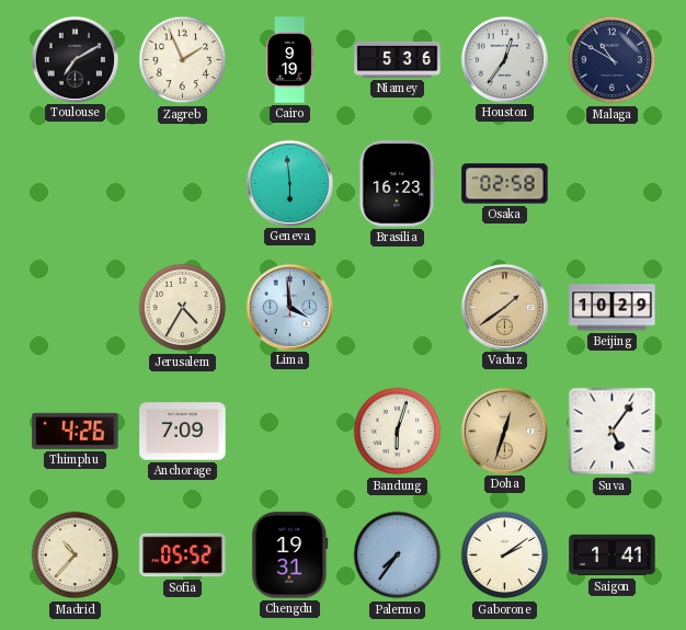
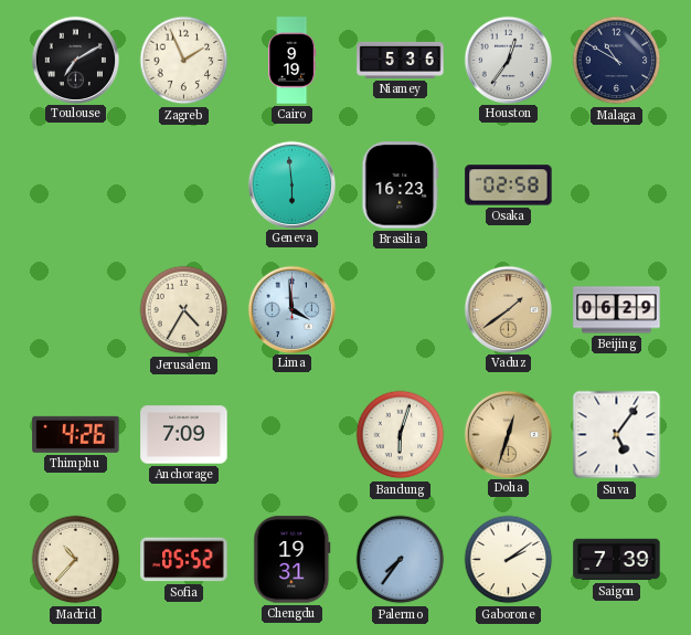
Beijing: 10:29 -> 06:29
Saigon: 1:41 -> 7:39
